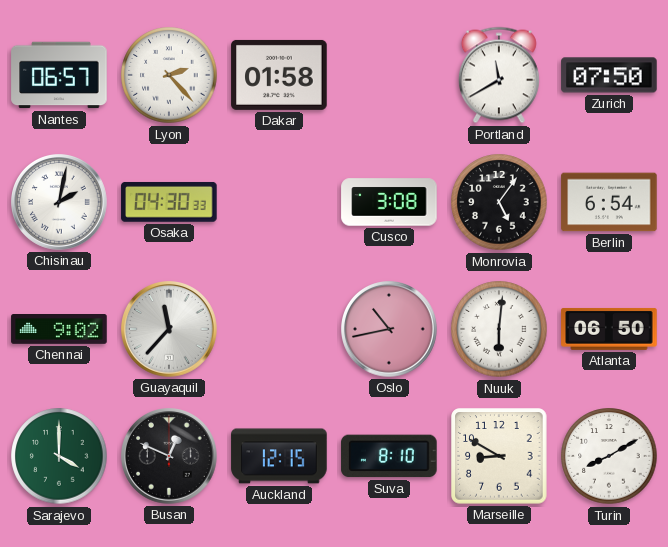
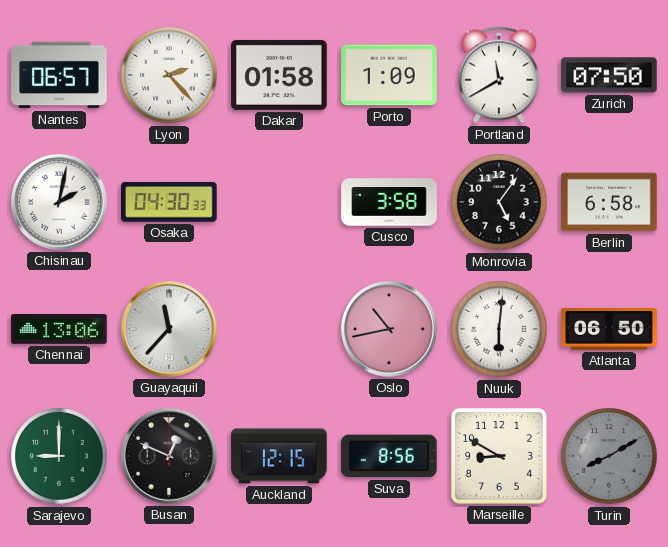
Porto: none -> 1:09
Cusco: 3:08 -> 3:58
Berlin: 6:54 -> 6:58
Chennai: 9:02 -> 13:06
Sarajevo: 4:00 -> 9:00
Suva: 8:10 -> 8:56
Turin dial: white -> grey
